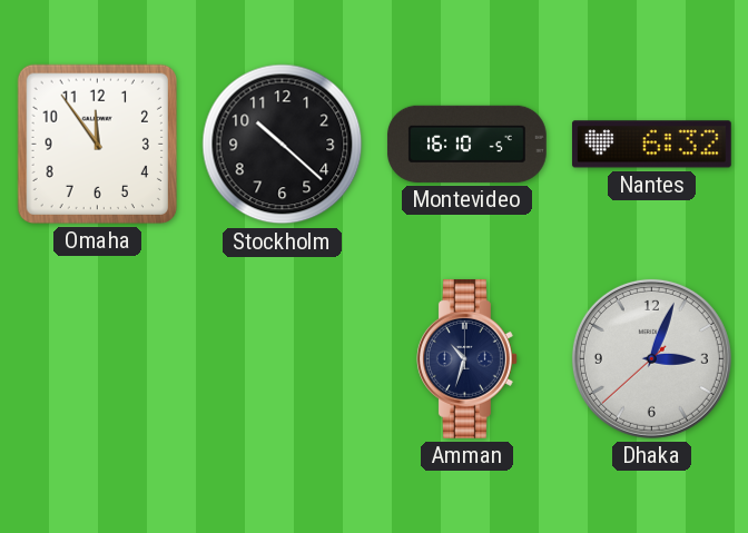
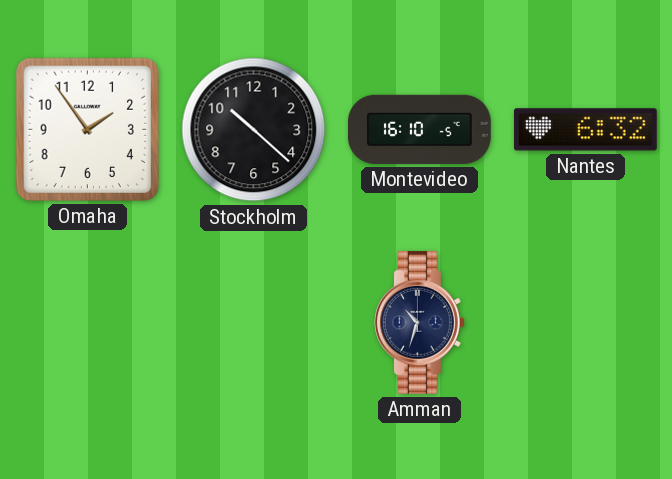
Omaha: 11:54 -> 1:54
Dhaka: 3:03 -> none
